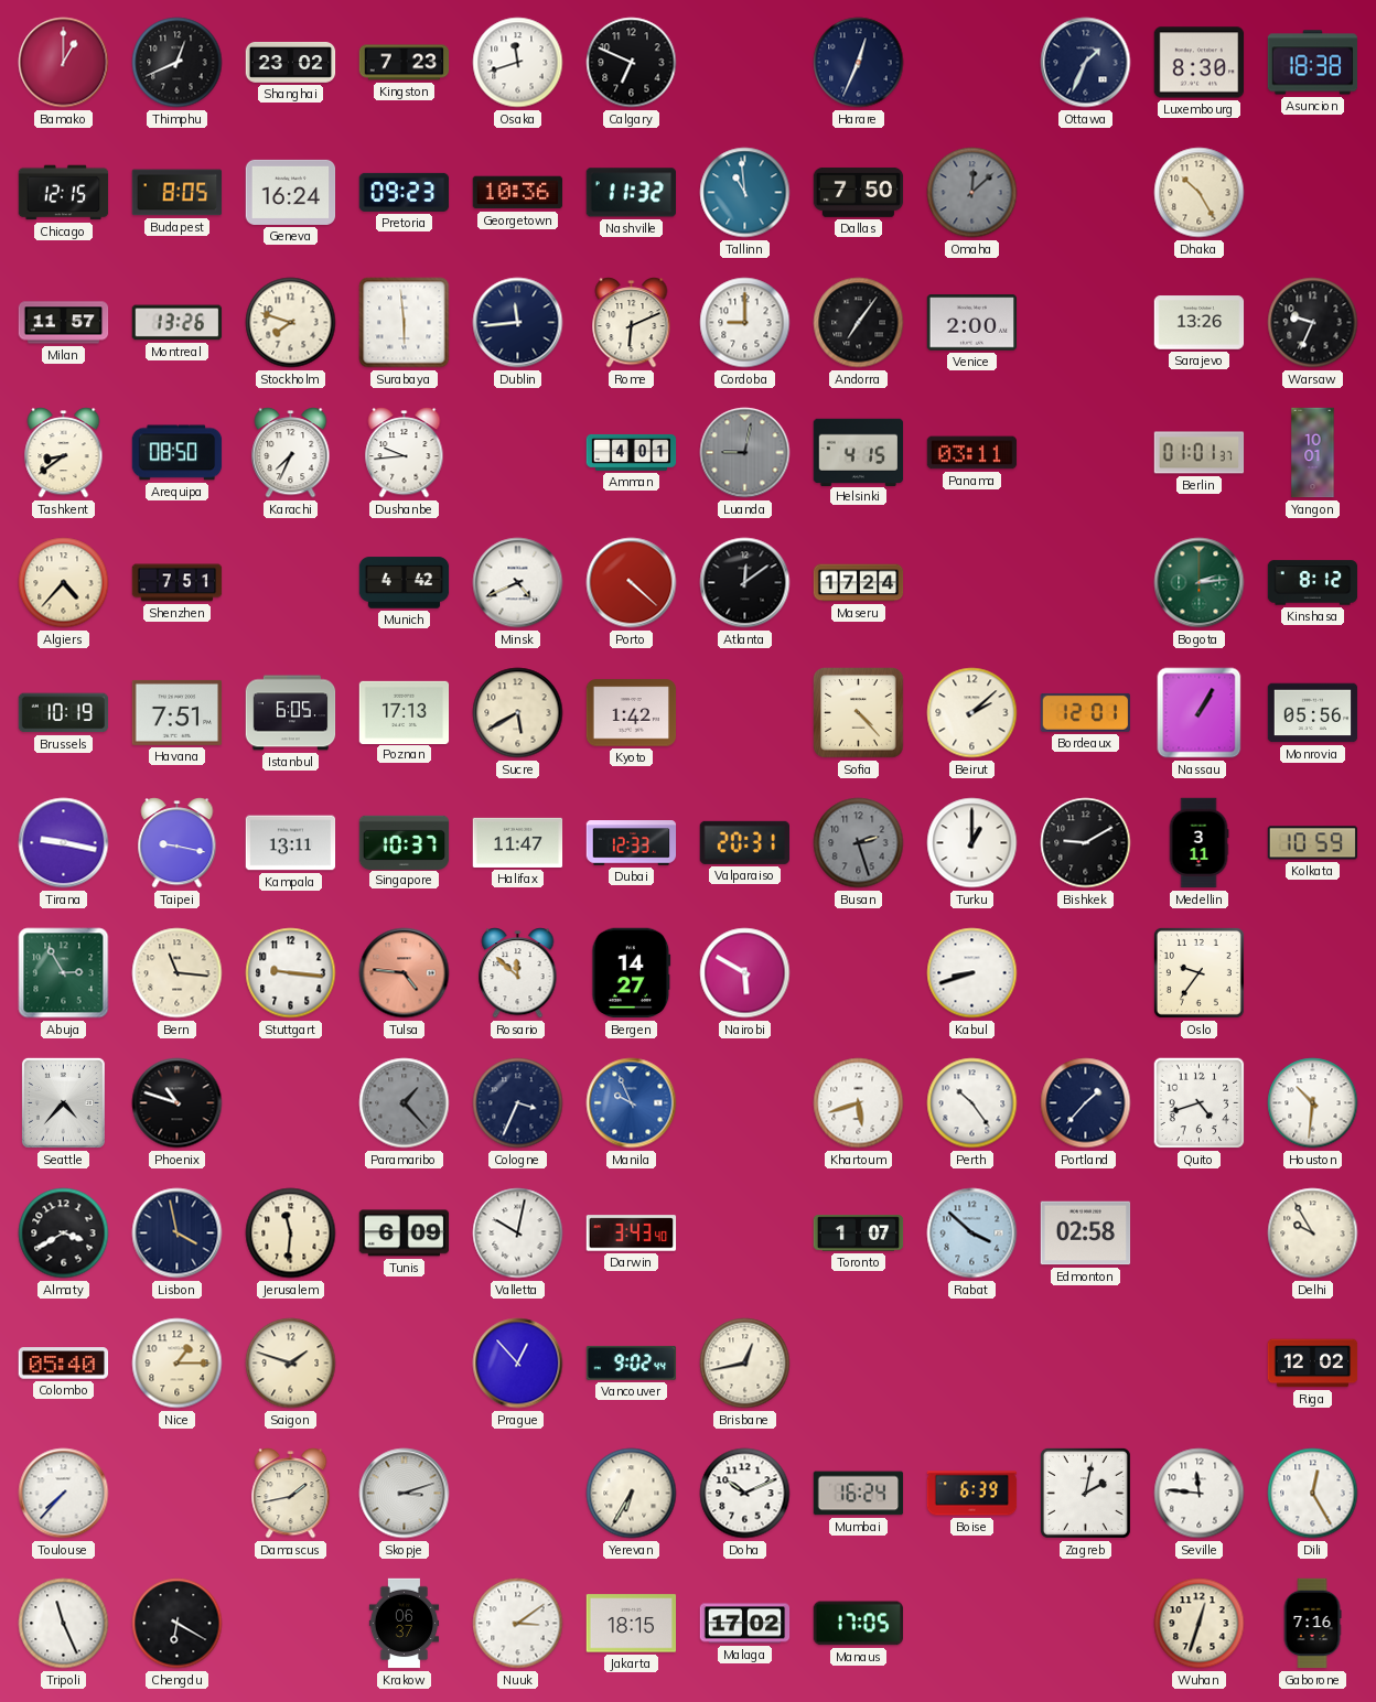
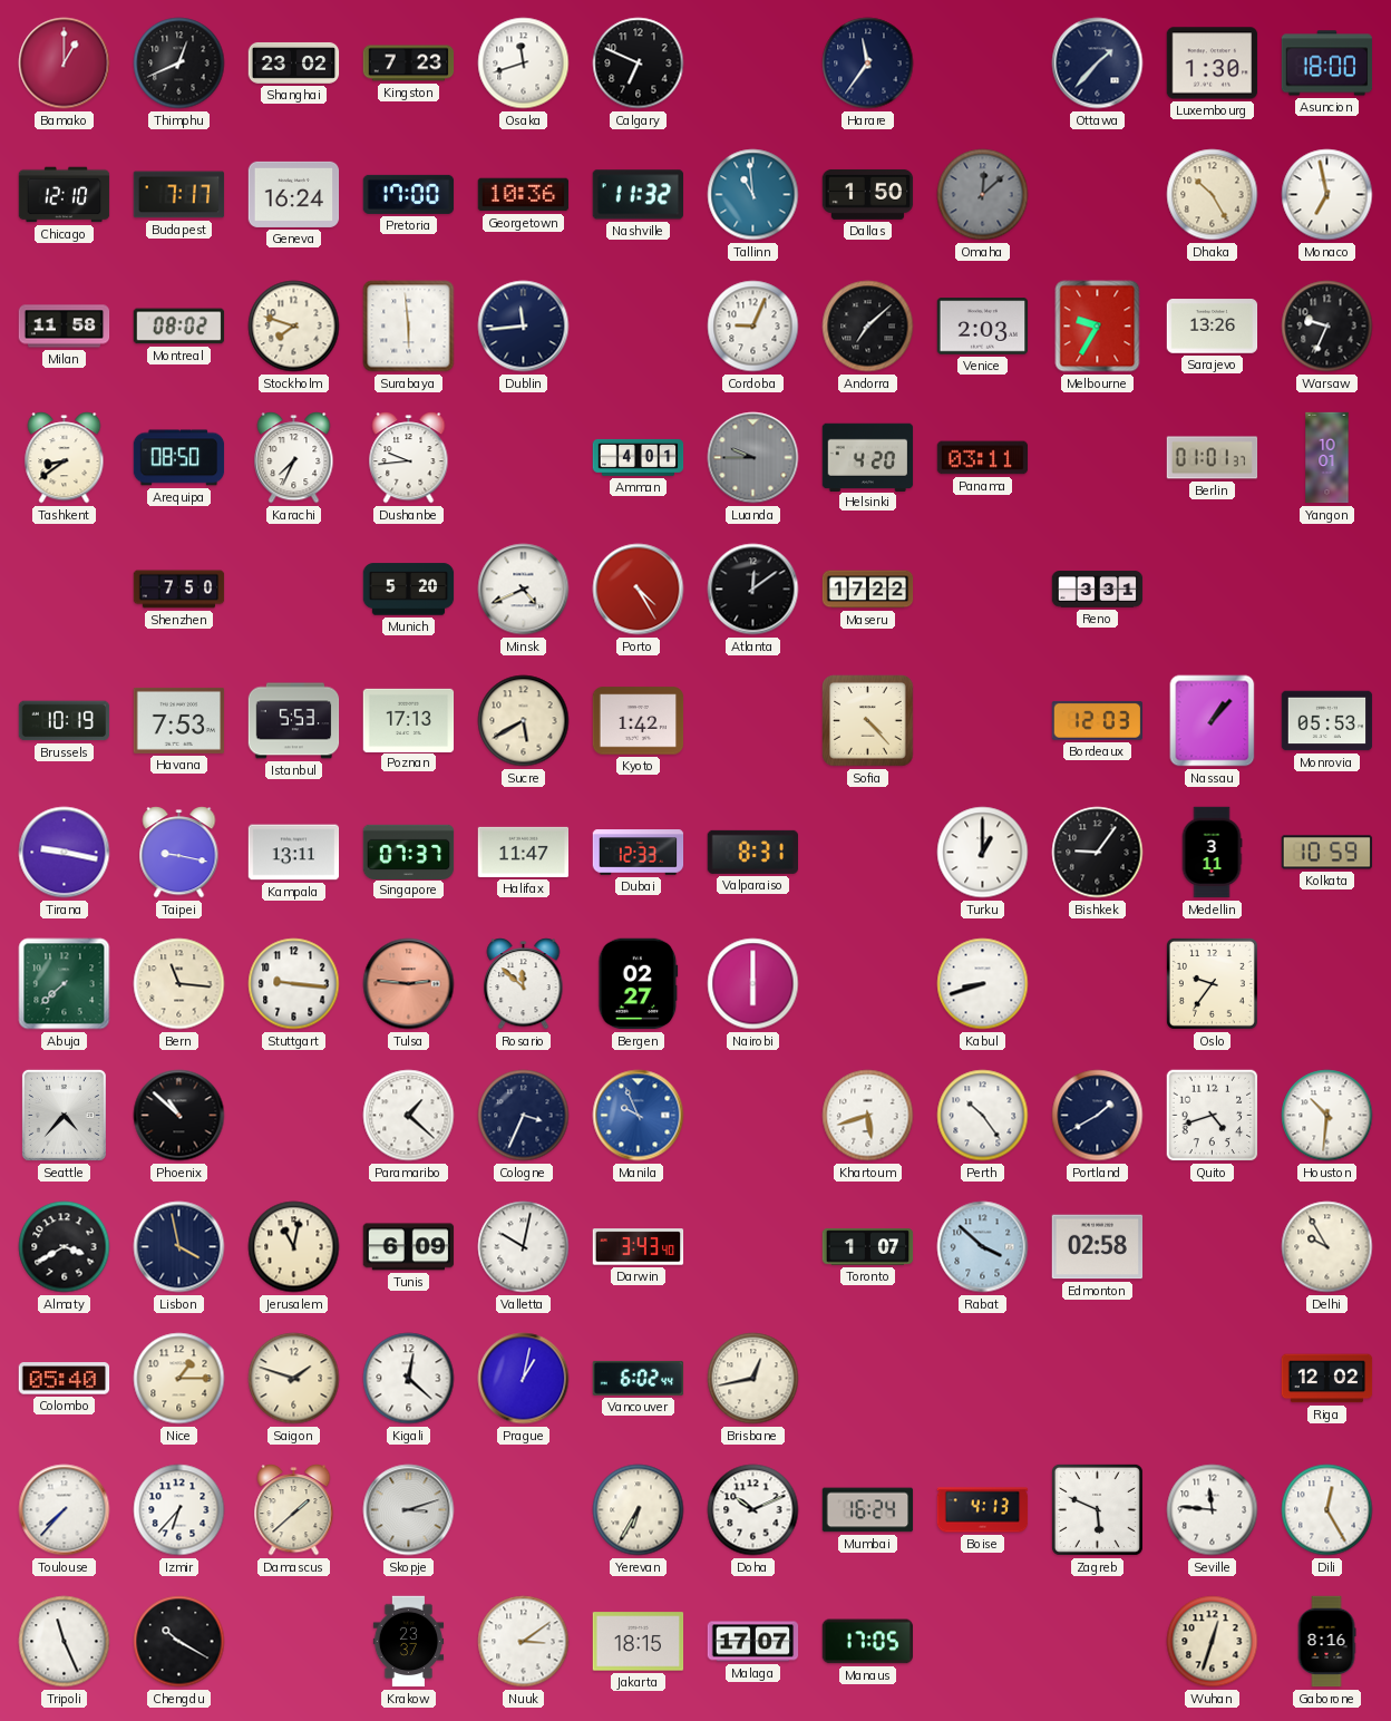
Harare: 12:34 -> 11:36
Ottawa: 1:34 -> 1:37
Luxembourg: 8:30 -> 1:30
Asuncion: 18:38 -> 18:00
Chicago: 12:15 -> 12:10
Budapest: 8:05 -> 7:17
Pretoria: 09:23 -> 17:00
Dallas: 7:50 -> 1:50
Monaco: none -> 6:58
Milan: 11:57 -> 11:58
Montreal: 13:26 -> 08:02
Rome: 6:11 -> none
Cordoba: 9:00 -> 9:04
Andorra: 7:06 -> 7:08
Venice: 2:00 -> 2:03
Melbourne: none -> 9:35
Luanda: 9:02 -> 9:45
Helsinki: 4:15 -> 4:20
Algiers: 4:37 -> none
Shenzhen: 7:51 -> 7:50
Munich: 4:42 -> 5:20
Porto: 4:22 -> 4:25
Maseru: 17:24 -> 17:22
Reno: none -> 3:31
Bogota: 2:14 -> none
Kinshasa: 8:12 -> none
Havana: 7:51 -> 7:53
Istanbul: 6:05 -> 5:53
Beirut: 2:08 -> none
Bordeaux: 12:01 -> 12:03
Nassau: 1:05 -> 1:07
Monrovia: 05:56 -> 05:53
Singapore: 10:37 -> 07:37
Valparaiso: 20:31 -> 8:31
Busan: 2:27 -> none
Bishkek: 9:10 -> 9:06
Abuja: 2:55 -> 7:38
Tulsa: 4:46 -> 2:46
Bergen: 14:27 -> 02:27
Nairobi: 5:50 -> 6:00
Phoenix: 10:48 -> 10:52
Paramaribo: 1:23 -> 1:22
Paramaribo dial: grey -> white
Portland: 1:37 -> 1:40
Jerusalem: 11:31 -> 11:02
Kigali: none -> 12:22
Prague: 12:53 -> 1:02
Vancouver: 9:02 -> 6:02
Izmir: none -> 6:37
Damascus: 1:43 -> 1:38
Boise: 6:39 -> 4:13
Zagreb: 2:02 -> 5:49
Chengdu: 6:20 -> 10:20
Krakow: 06:37 -> 23:37
Malaga: 17:02 -> 17:07
Gaborone: 7:16 -> 8:16
